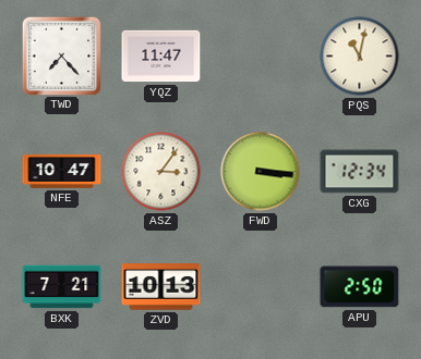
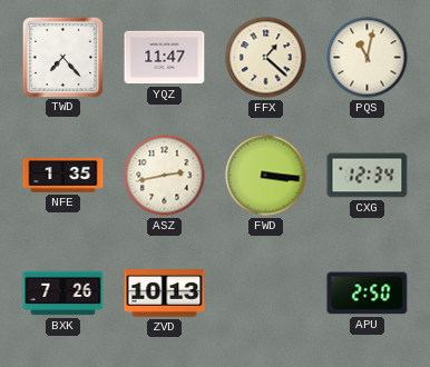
FFX: none -> 1:22
NFE: 10:47 -> 1:35
ASZ: 3:06 -> 2:43
BXK: 7:21 -> 7:26
